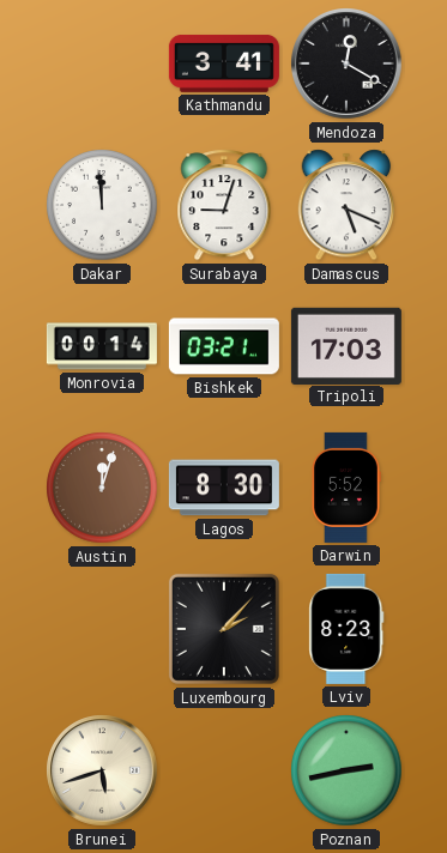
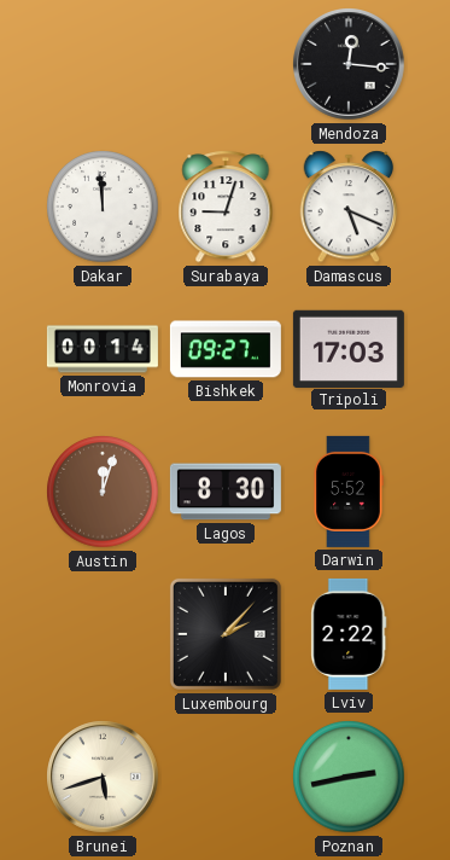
Kathmandu: 3:41 -> none
Mendoza: 12:20 -> 12:16
Bishkek: 03:21 -> 09:27
Lviv: 8:23 -> 2:22
